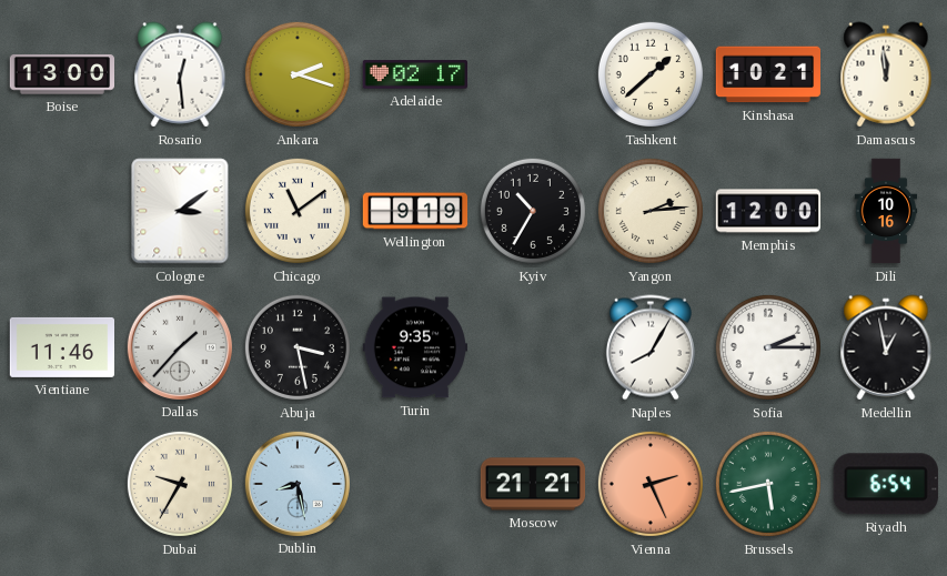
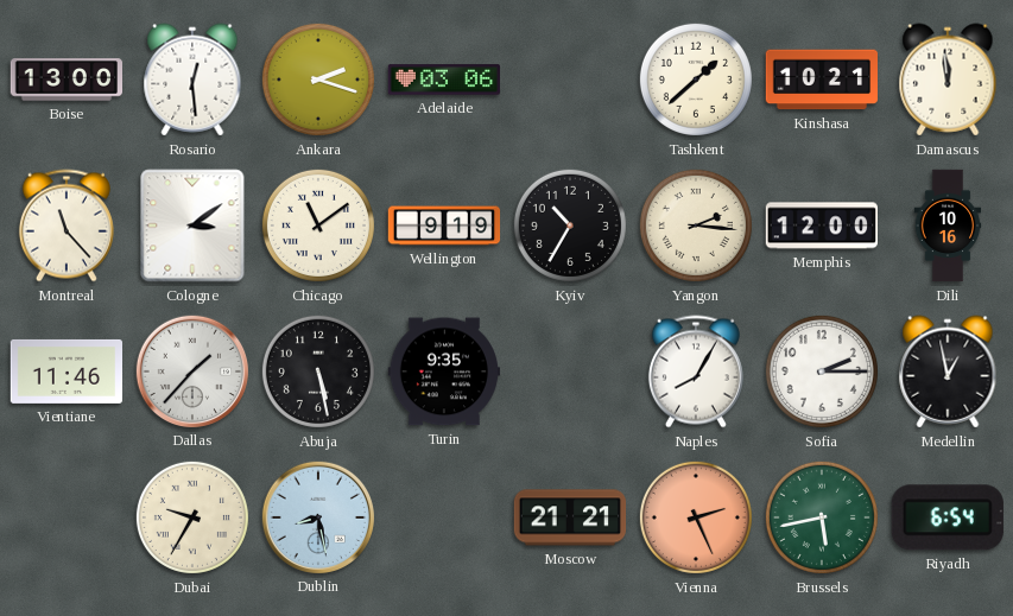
Adelaide: 02:17 -> 03:06
Montreal: none -> 11:23
Yangon: 2:14 -> 2:16
Abuja: 3:28 -> 5:28
